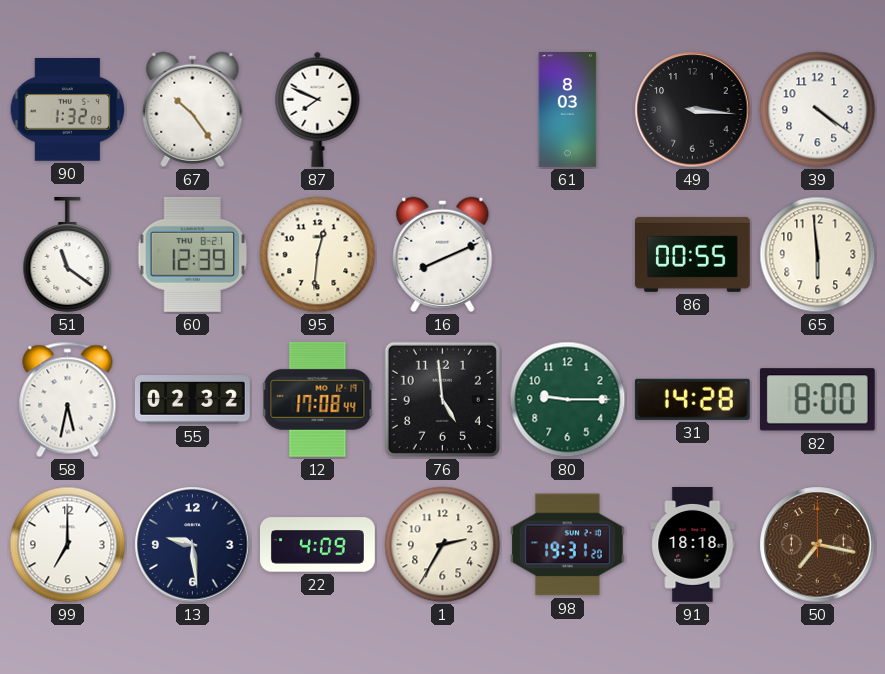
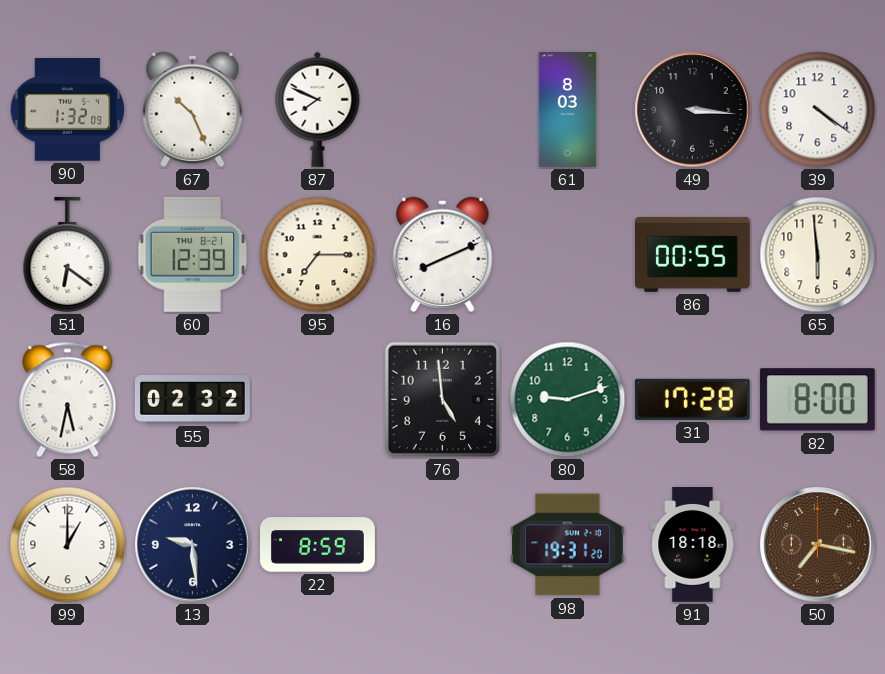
67: 10:24 -> 10:26
51: 11:21 -> 6:21
95: 12:31 -> 7:15
12: 17:08 -> none
80: 9:15 -> 9:12
31: 14:28 -> 17:28
99: 7:00 -> 1:00
22: 4:09 -> 8:59
1: 2:35 -> none
